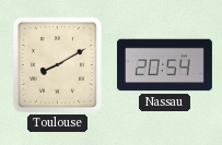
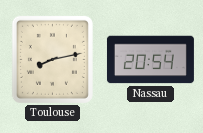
Toulouse: 8:10 -> 8:13
